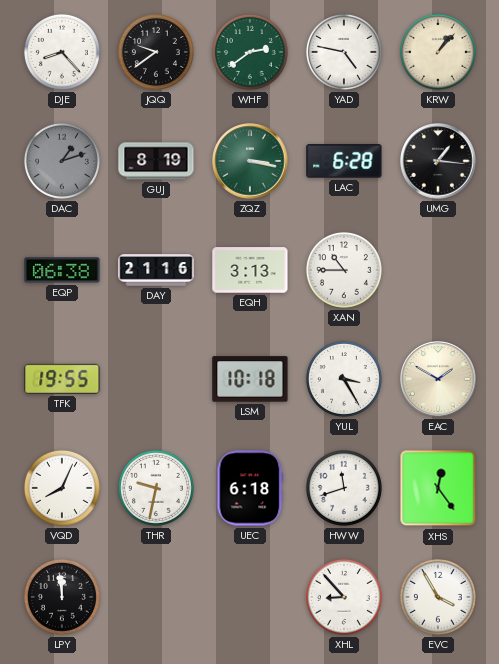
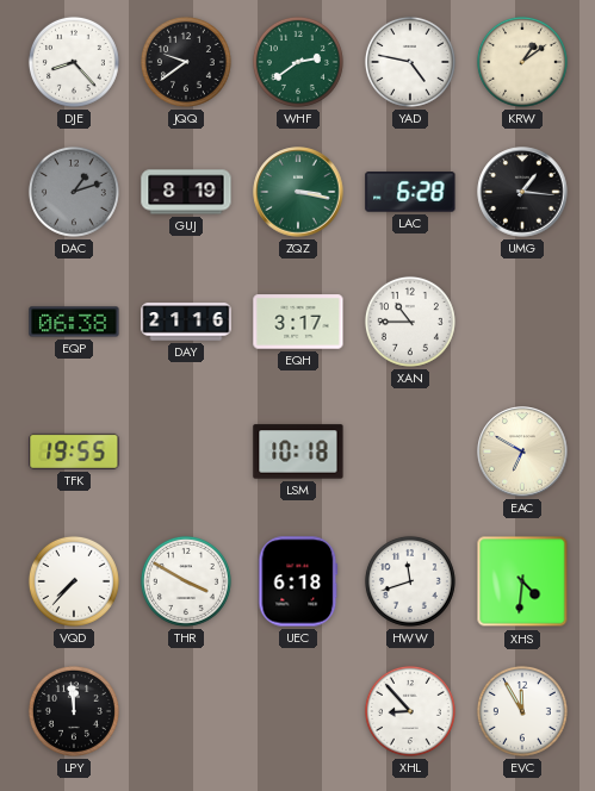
KRW: 1:07 -> 1:09
EQH: 3:13 -> 3:17
YUL: 3:25 -> none
EAC: 1:50 -> 6:50
VQD: 8:04 -> 7:37
THR: 9:32 -> 3:50
XHS: 12:24 -> 4:31
EVC: 3:55 -> 11:55
